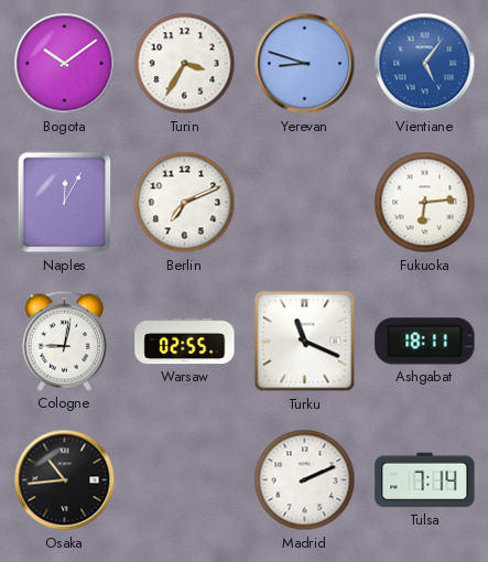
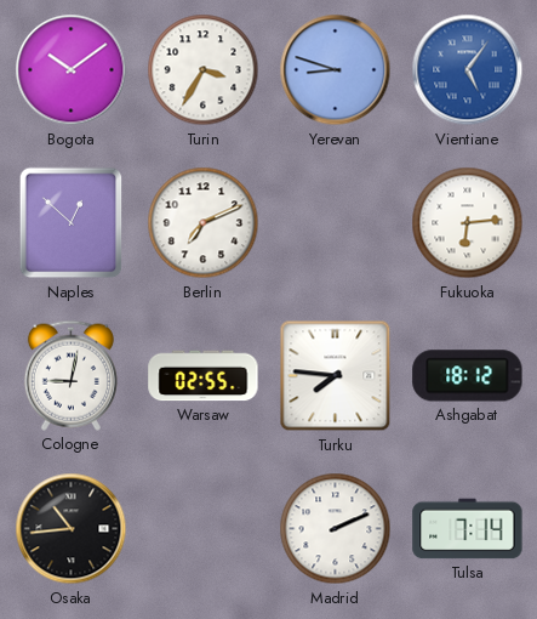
Naples: 12:05 -> 12:52
Turku: 11:19 -> 7:46
Ashgabat: 18:11 -> 18:12
